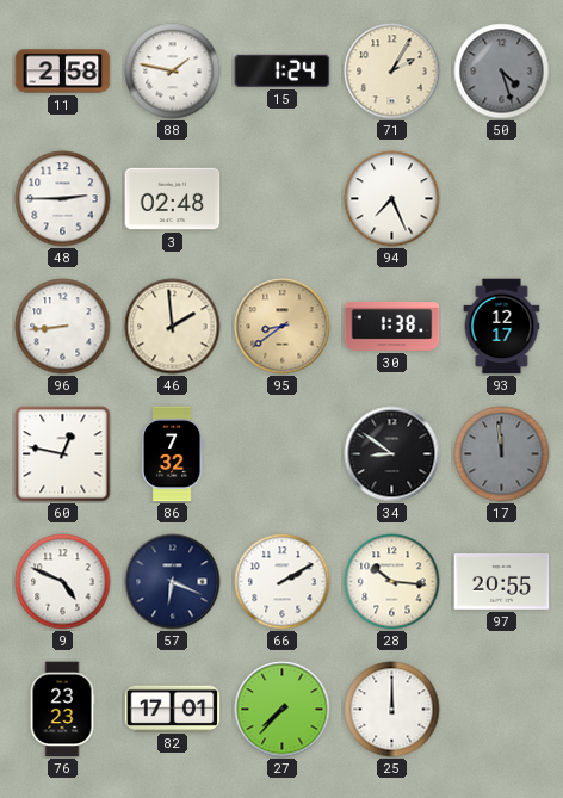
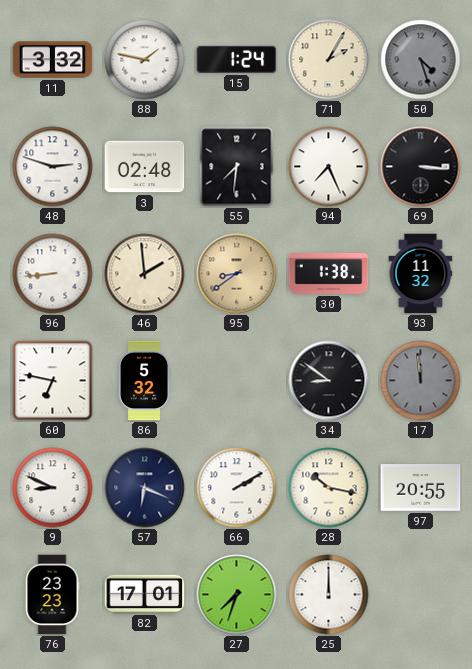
11: 2:58 -> 3:32
48: 2:45 -> 2:48
55: none -> 7:31
69: none -> 3:16
93: 12:17 -> 11:32
60: 12:47 -> 6:47
86: 7:32 -> 5:32
9: 4:49 -> 8:49
28: 10:16 -> 10:17
27: 7:37 -> 7:33
